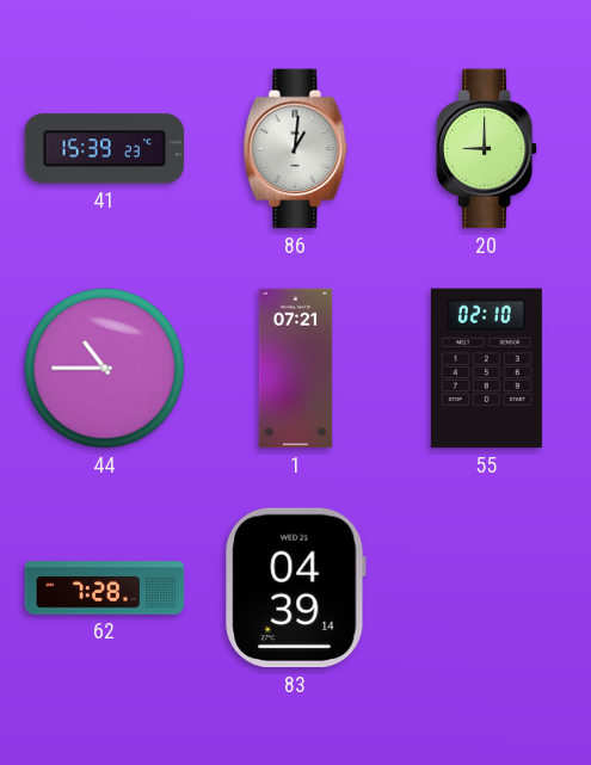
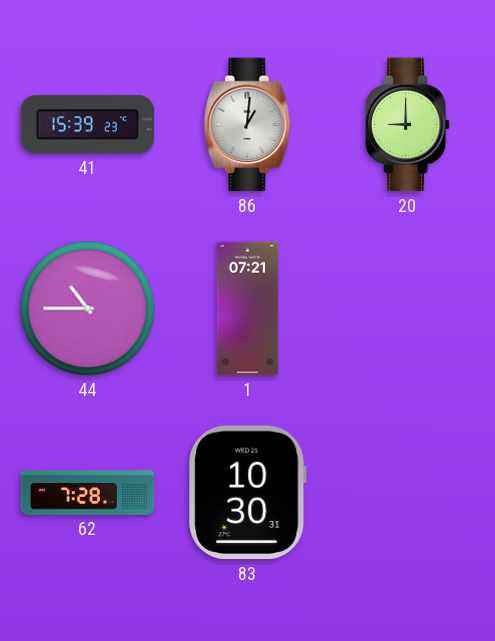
55: 02:10 -> none
83: 04:39 -> 10:30
